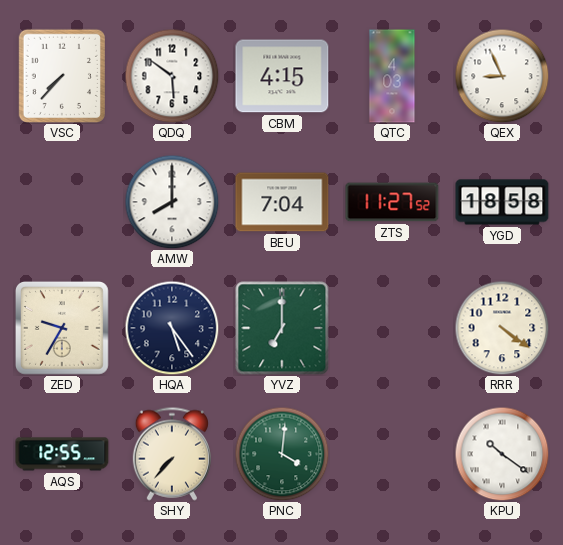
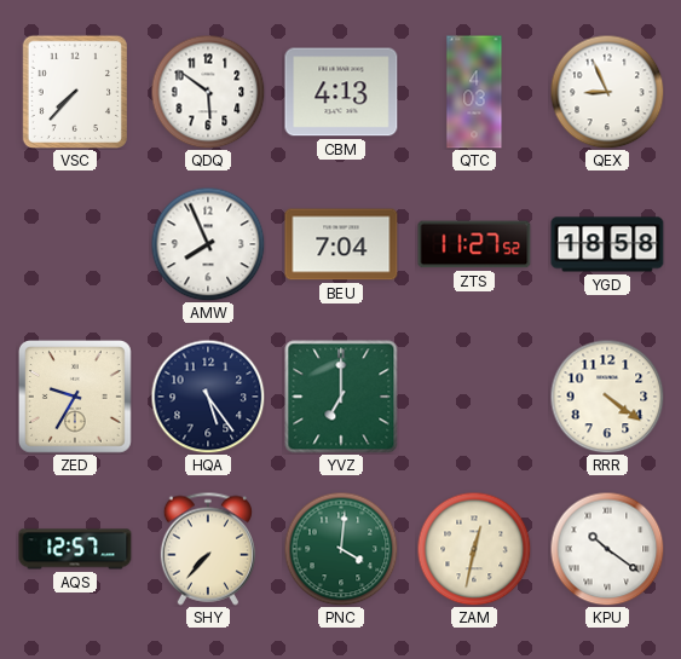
CBM: 4:15 -> 4:13
AMW: 8:00 -> 7:56
AQS: 12:55 -> 12:57
ZAM: none -> 12:32
